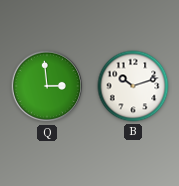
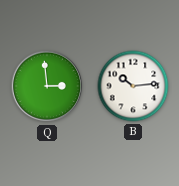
B: 10:12 -> 10:14
